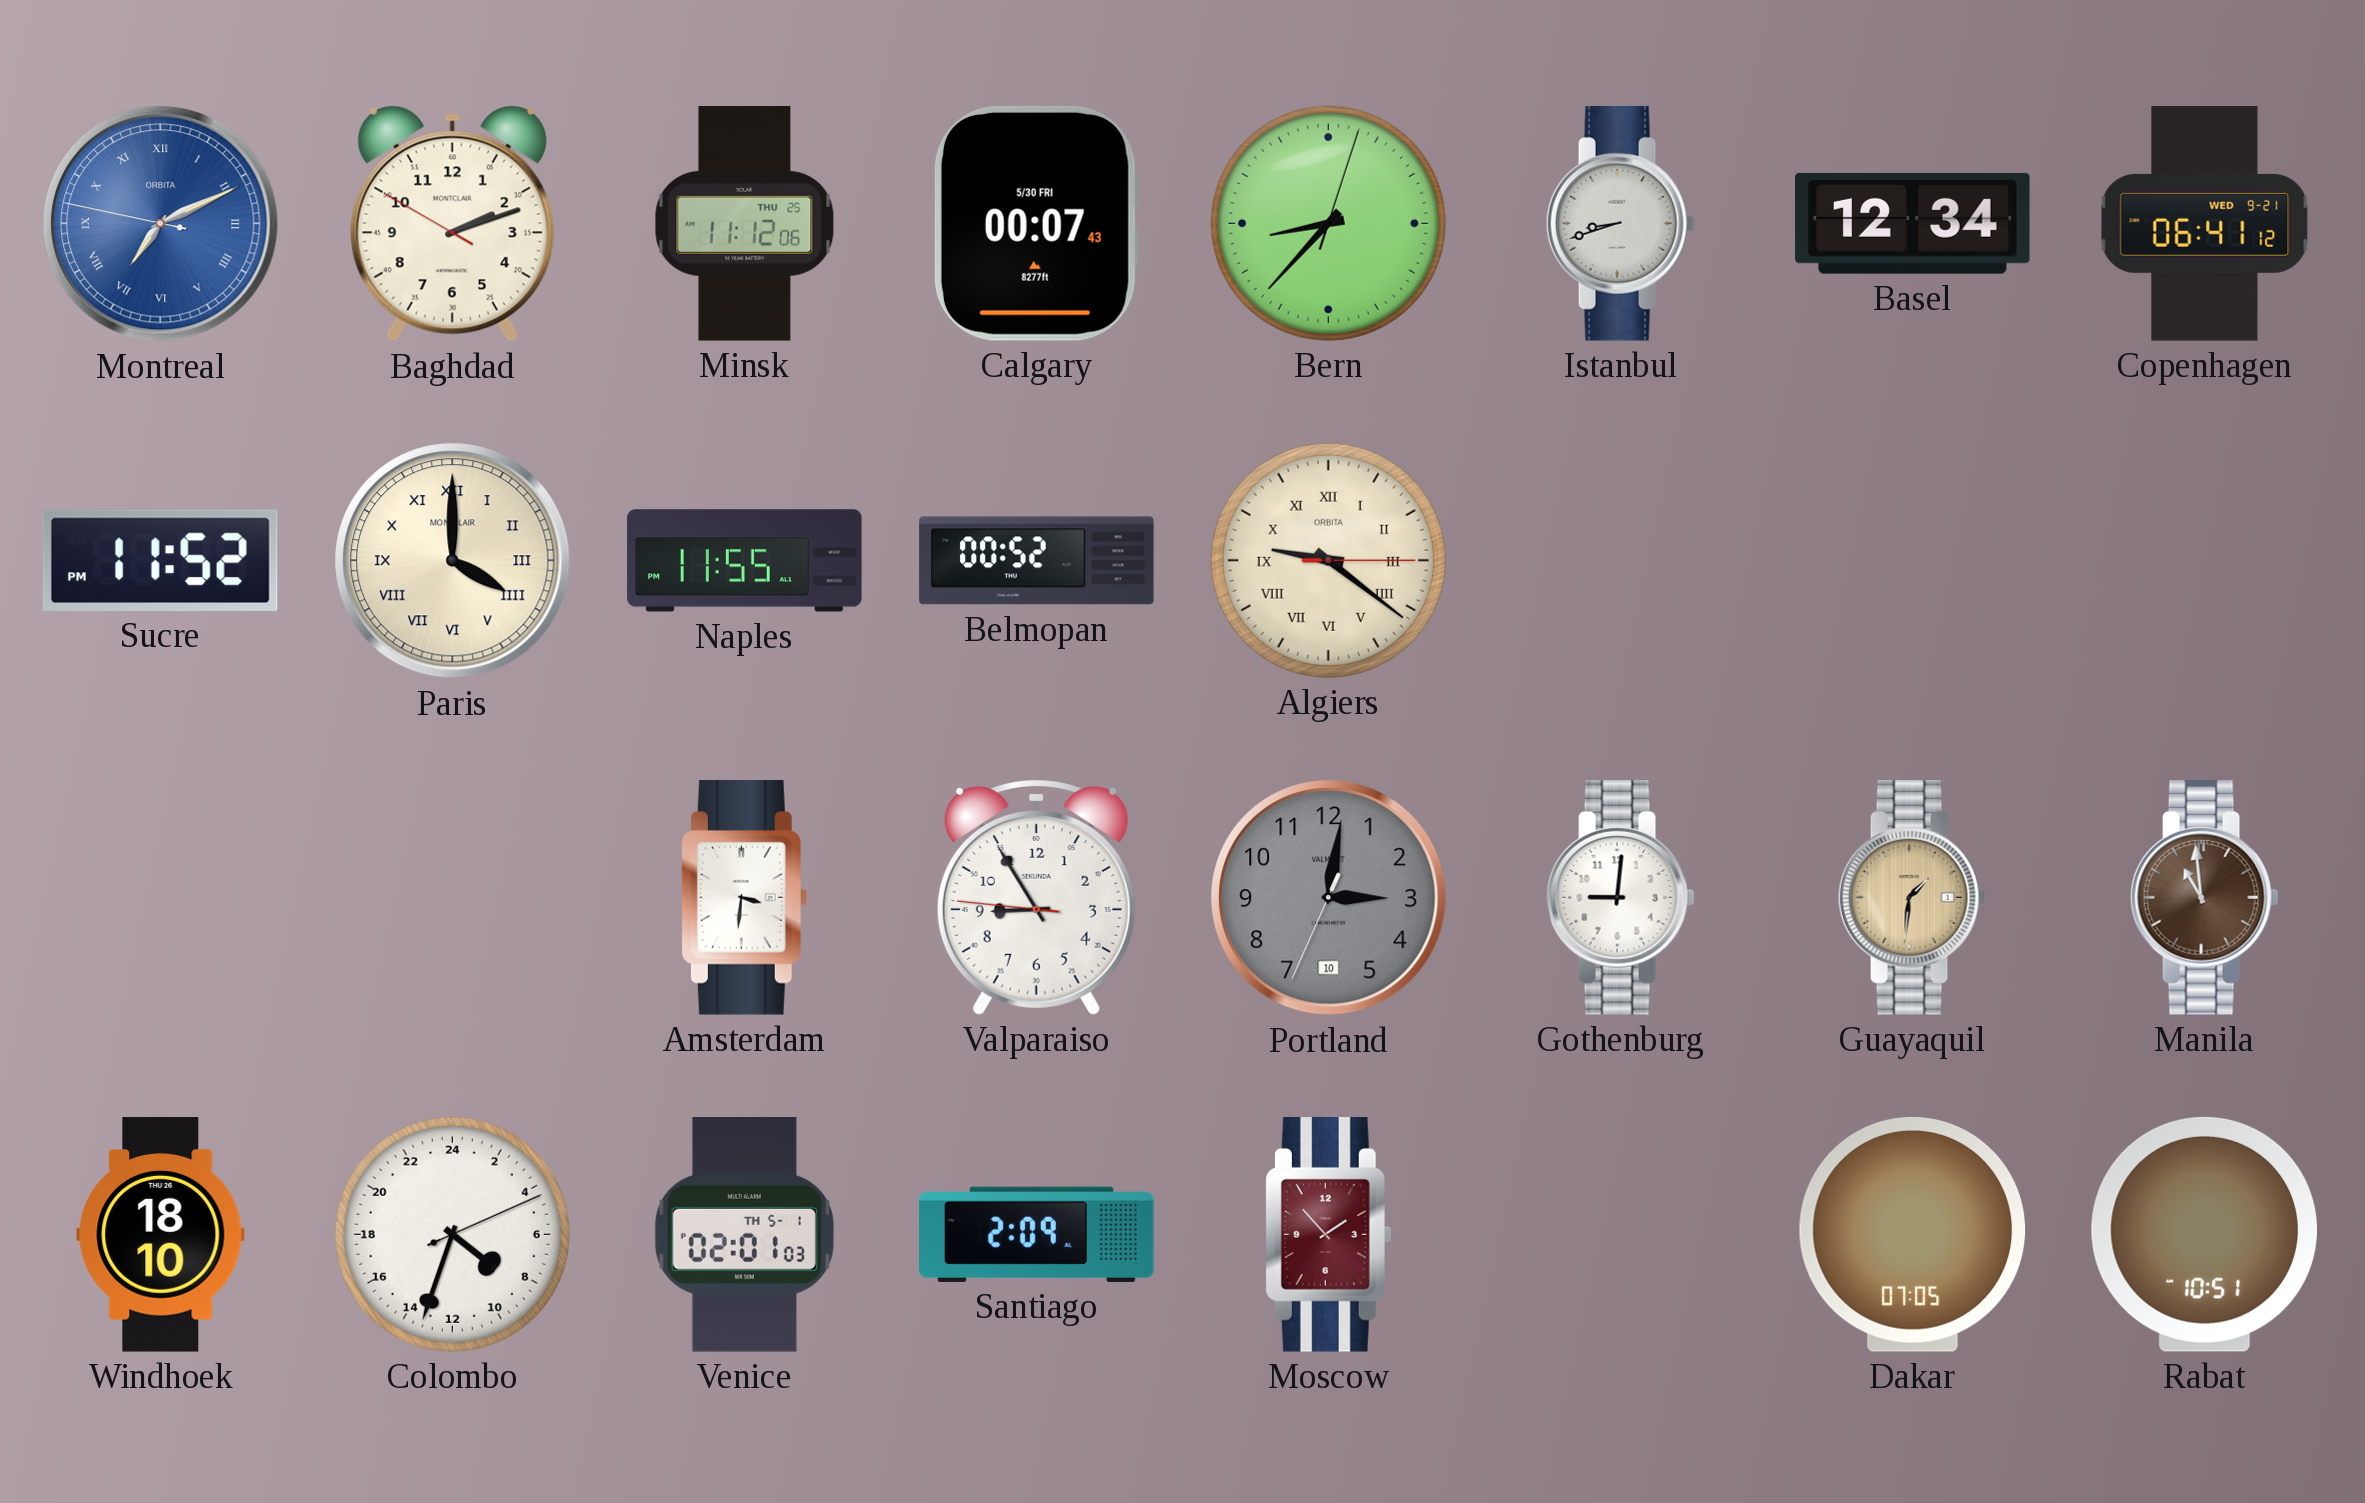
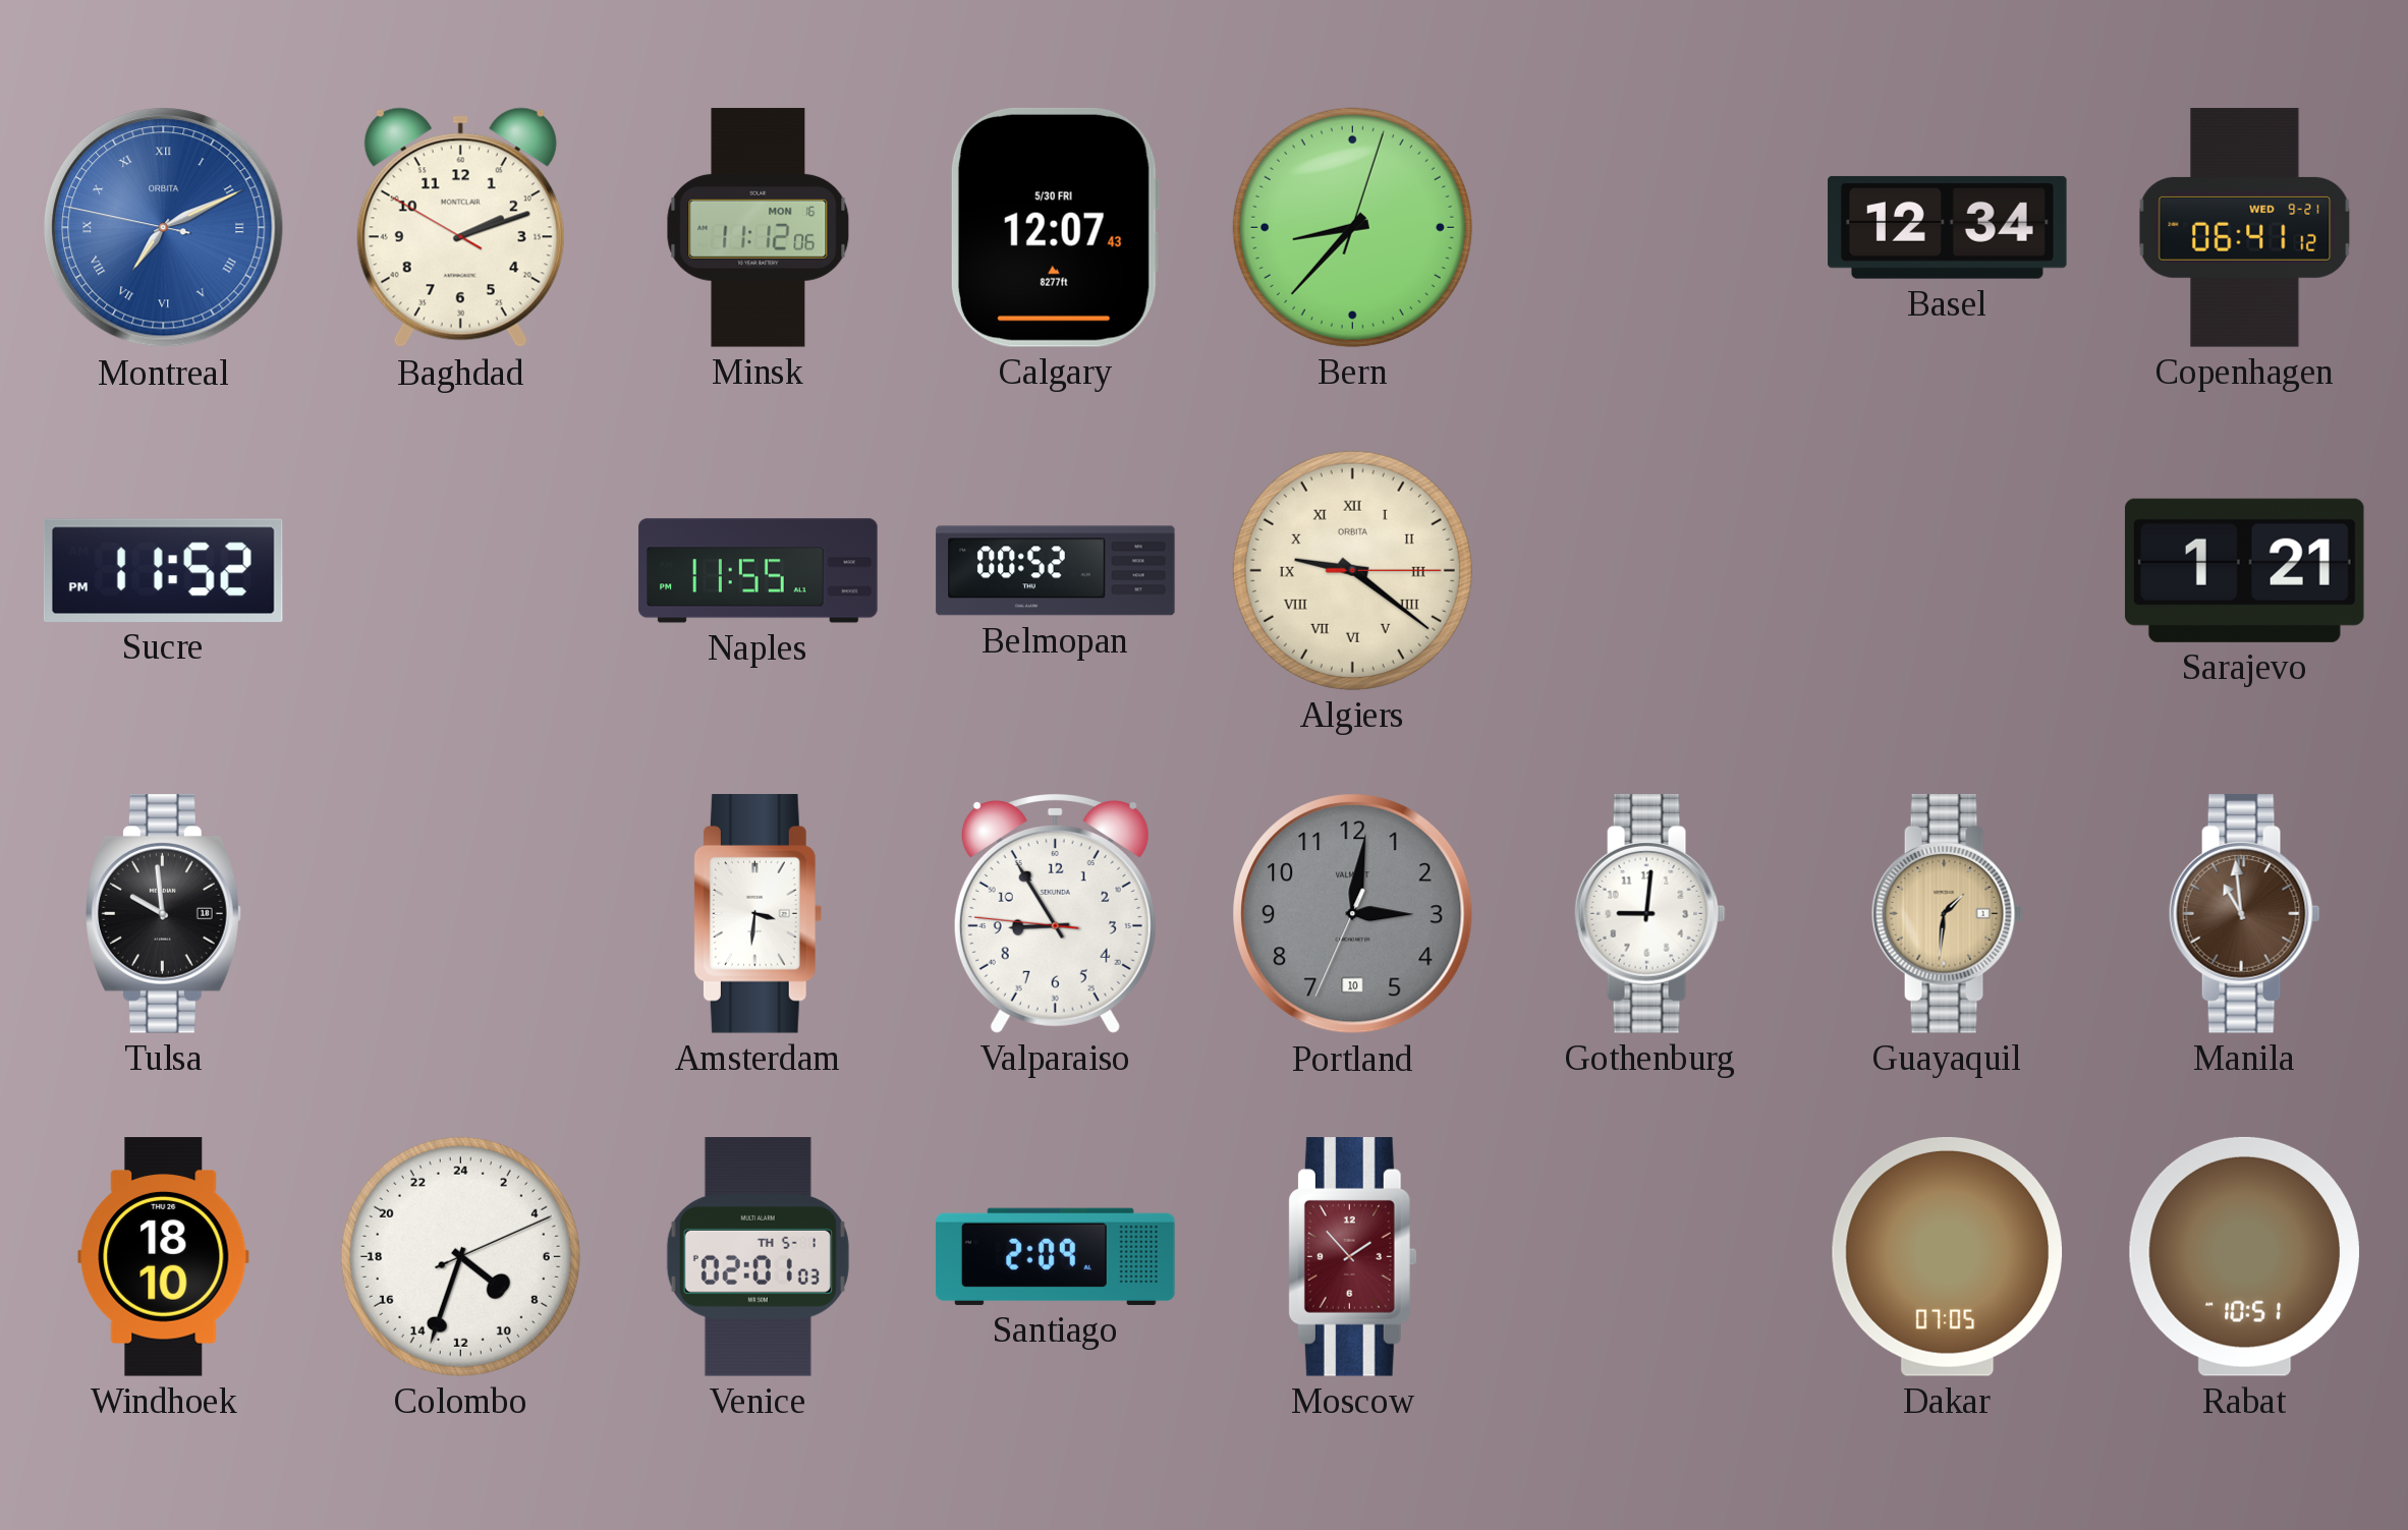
Minsk date: THU 25 -> MON 16
Calgary: 00:07 -> 12:07
Istanbul: 8:42 -> none
Paris: 4:00 -> none
Sarajevo: none -> 1:21
Tulsa: none -> 9:59
